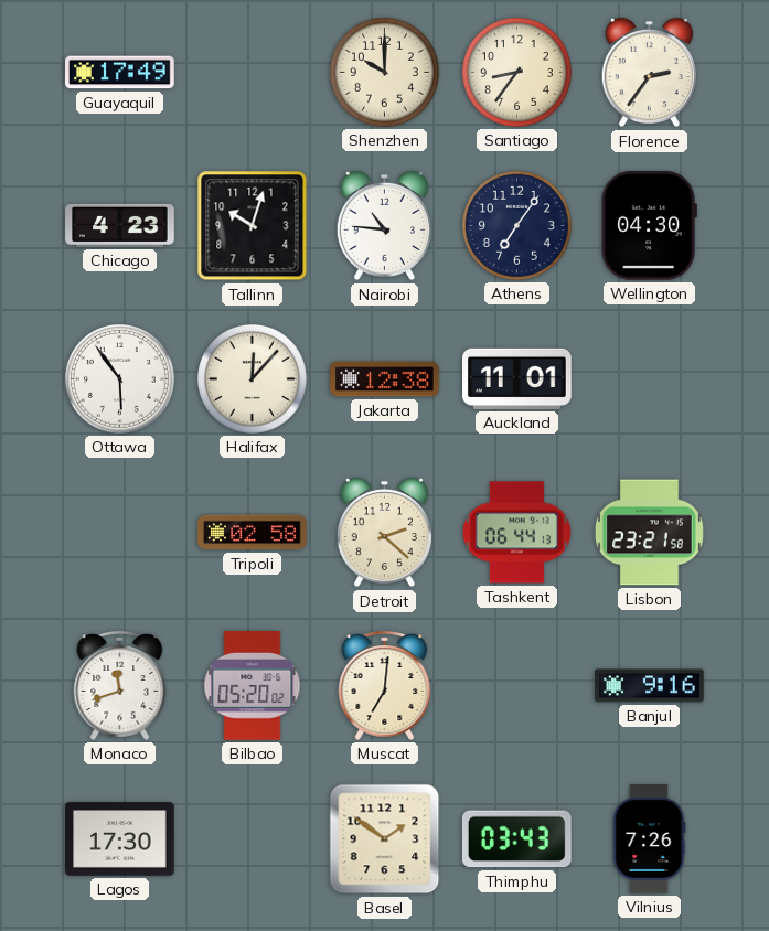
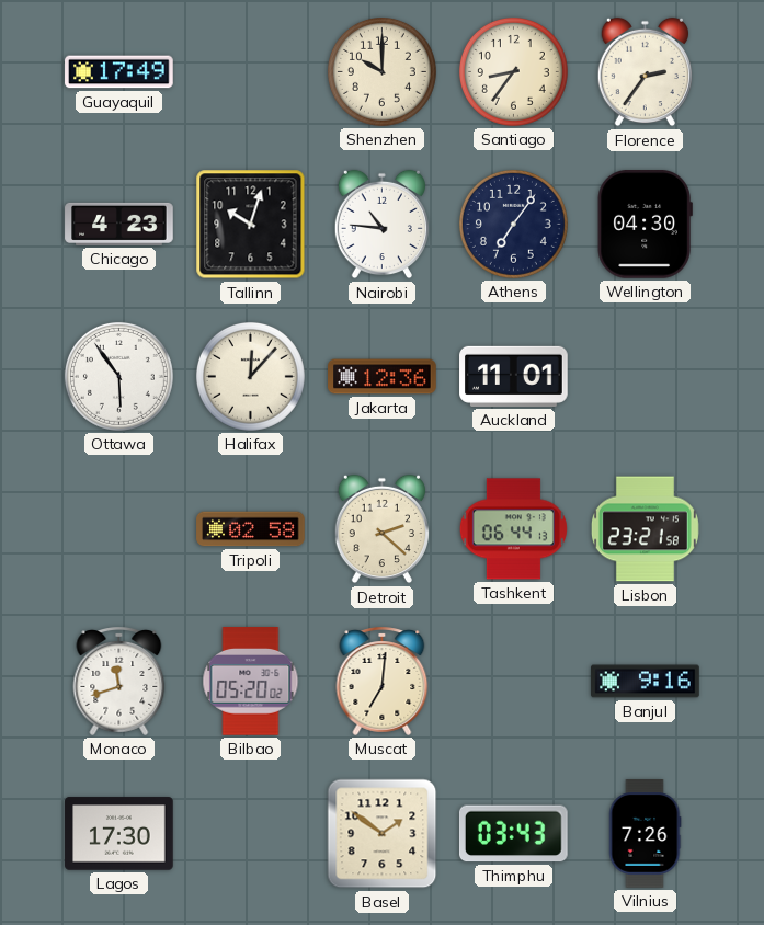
Jakarta: 12:38 -> 12:36
